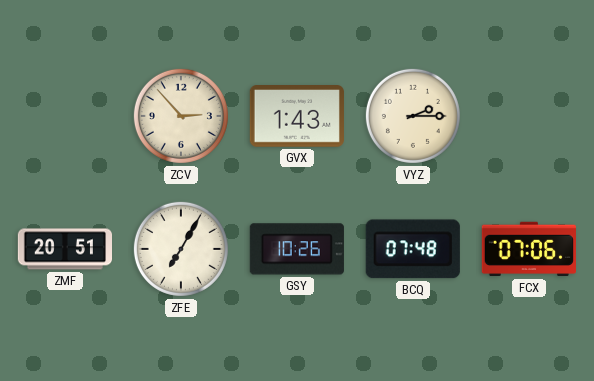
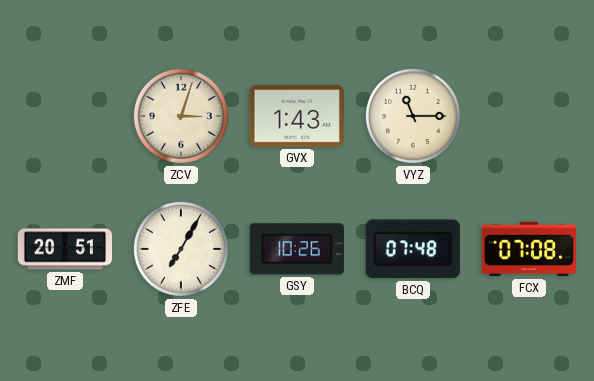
ZCV: 2:53 -> 3:03
VYZ: 2:15 -> 11:15
FCX: 07:06 -> 07:08
